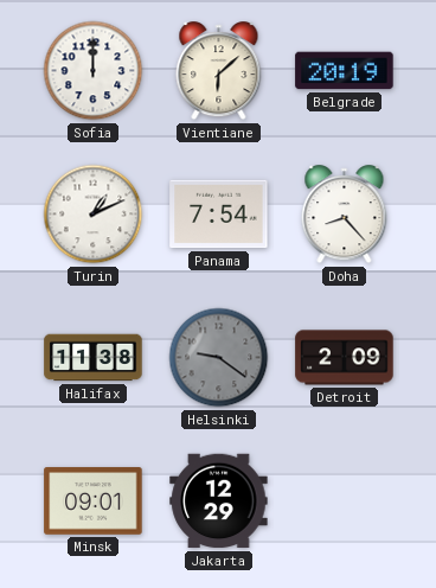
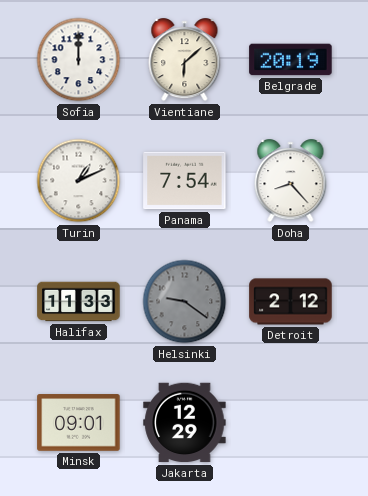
Halifax: 11:38 -> 11:33
Detroit: 2:09 -> 2:12
